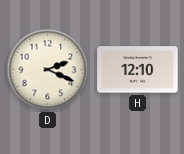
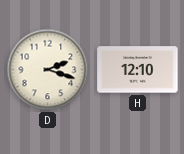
D: 2:19 -> 2:18
